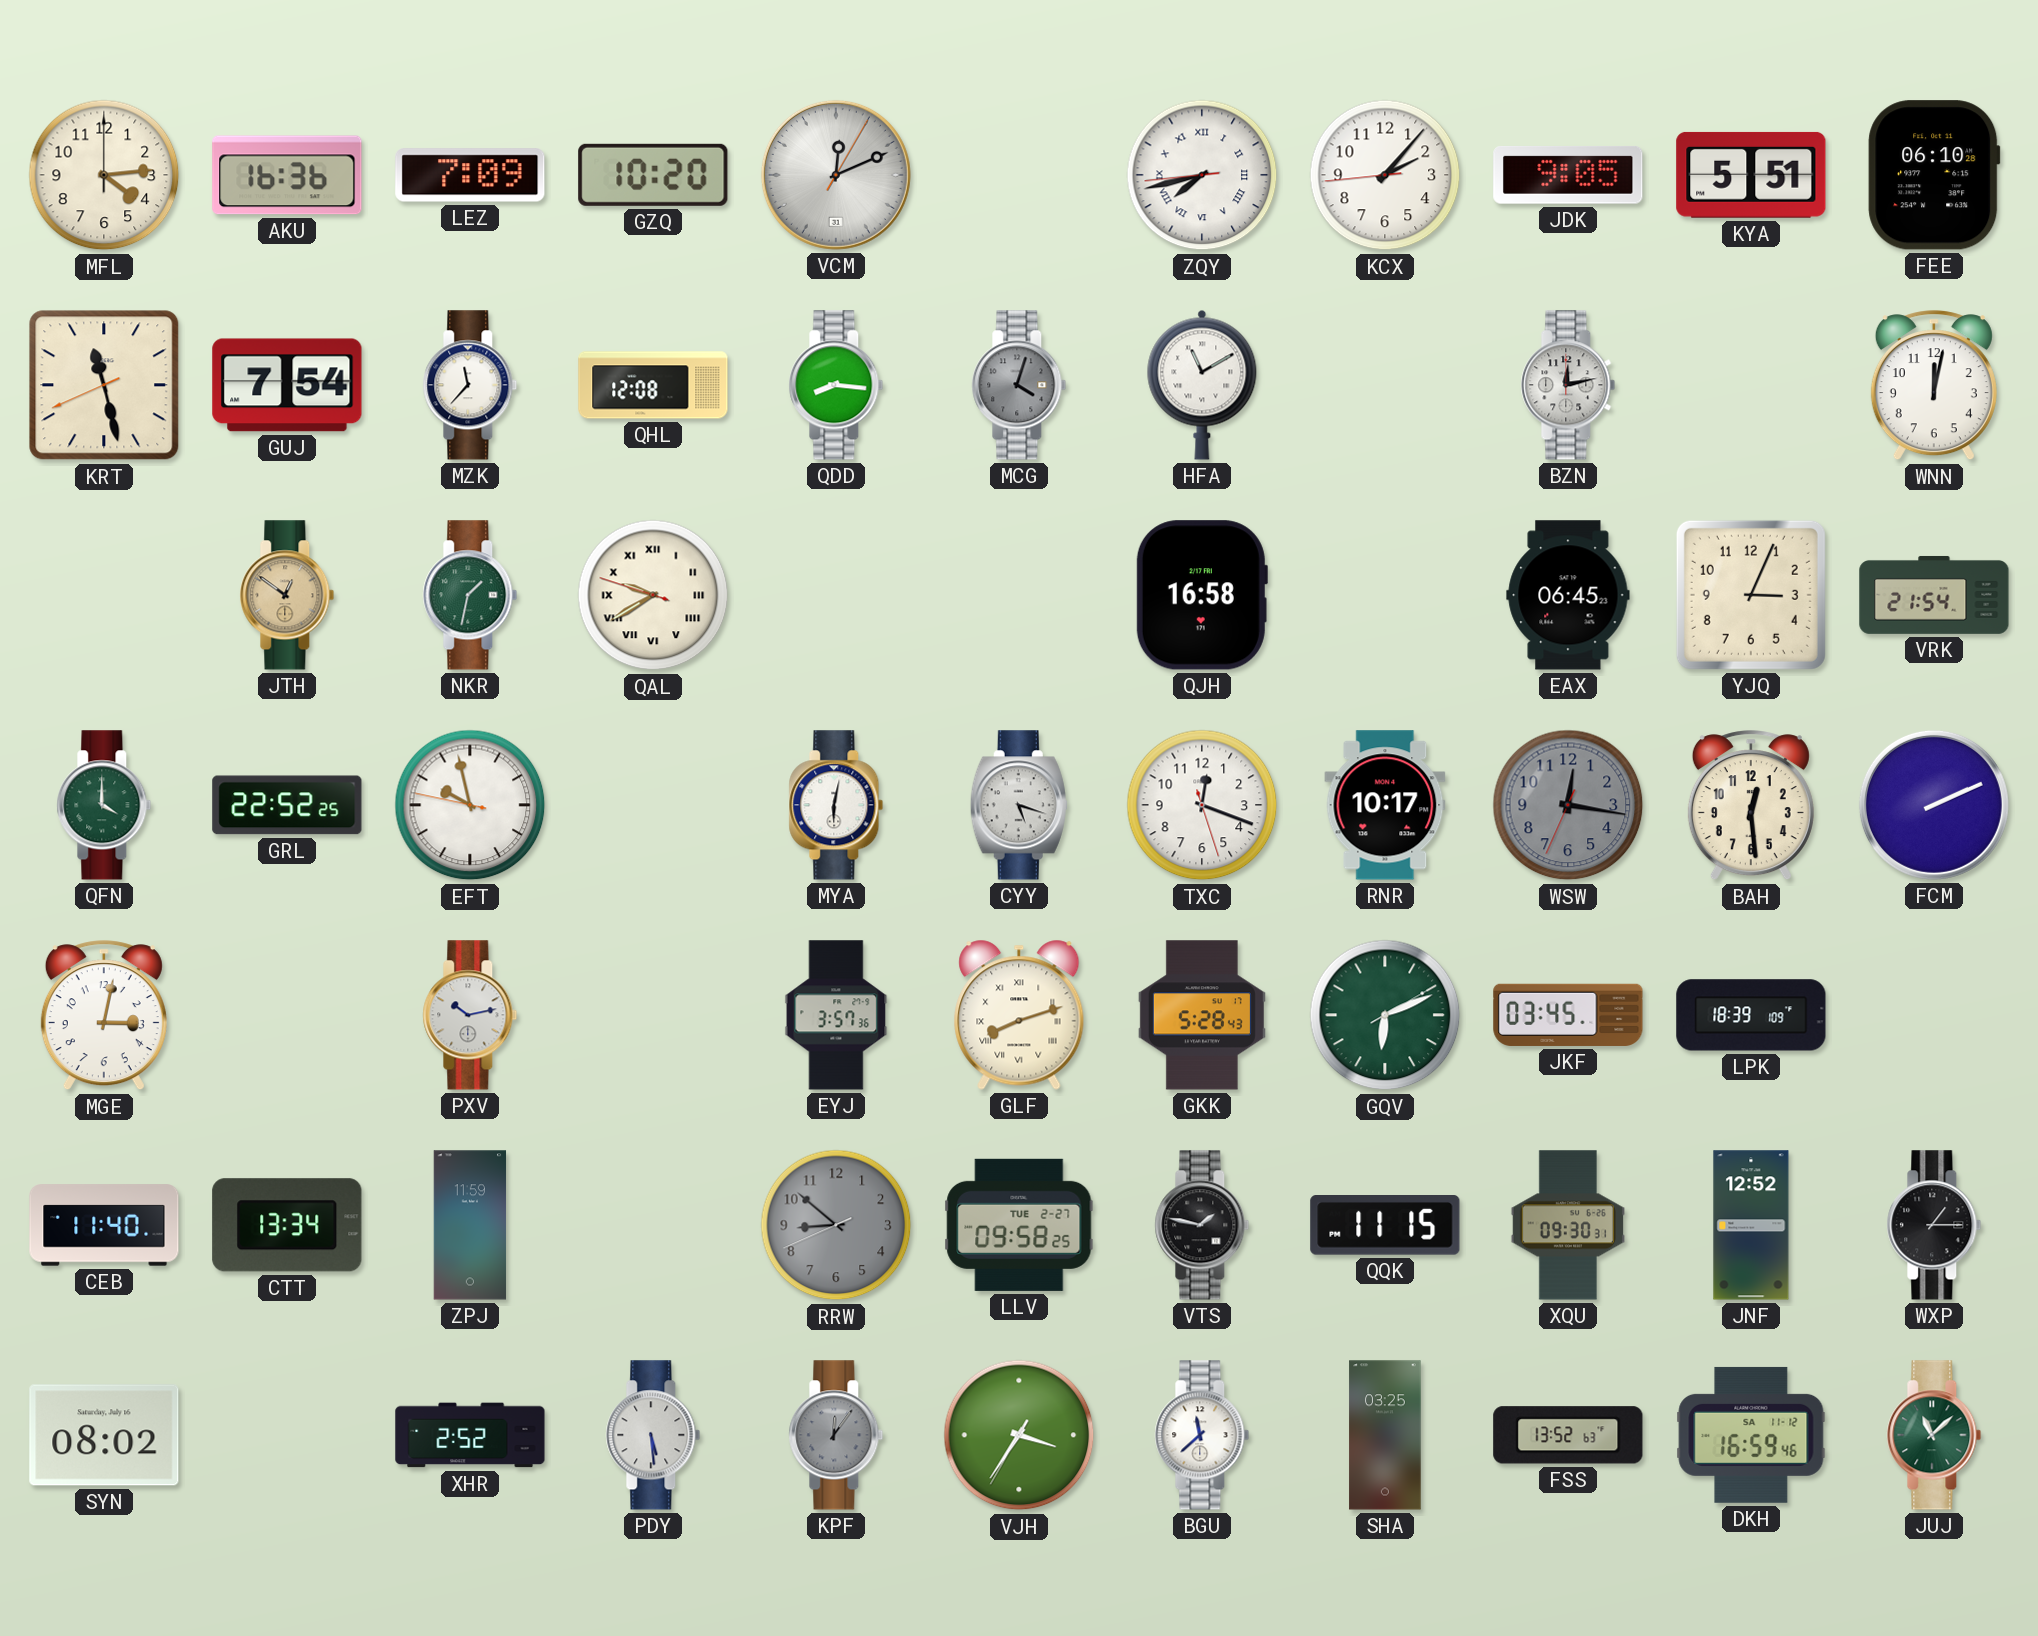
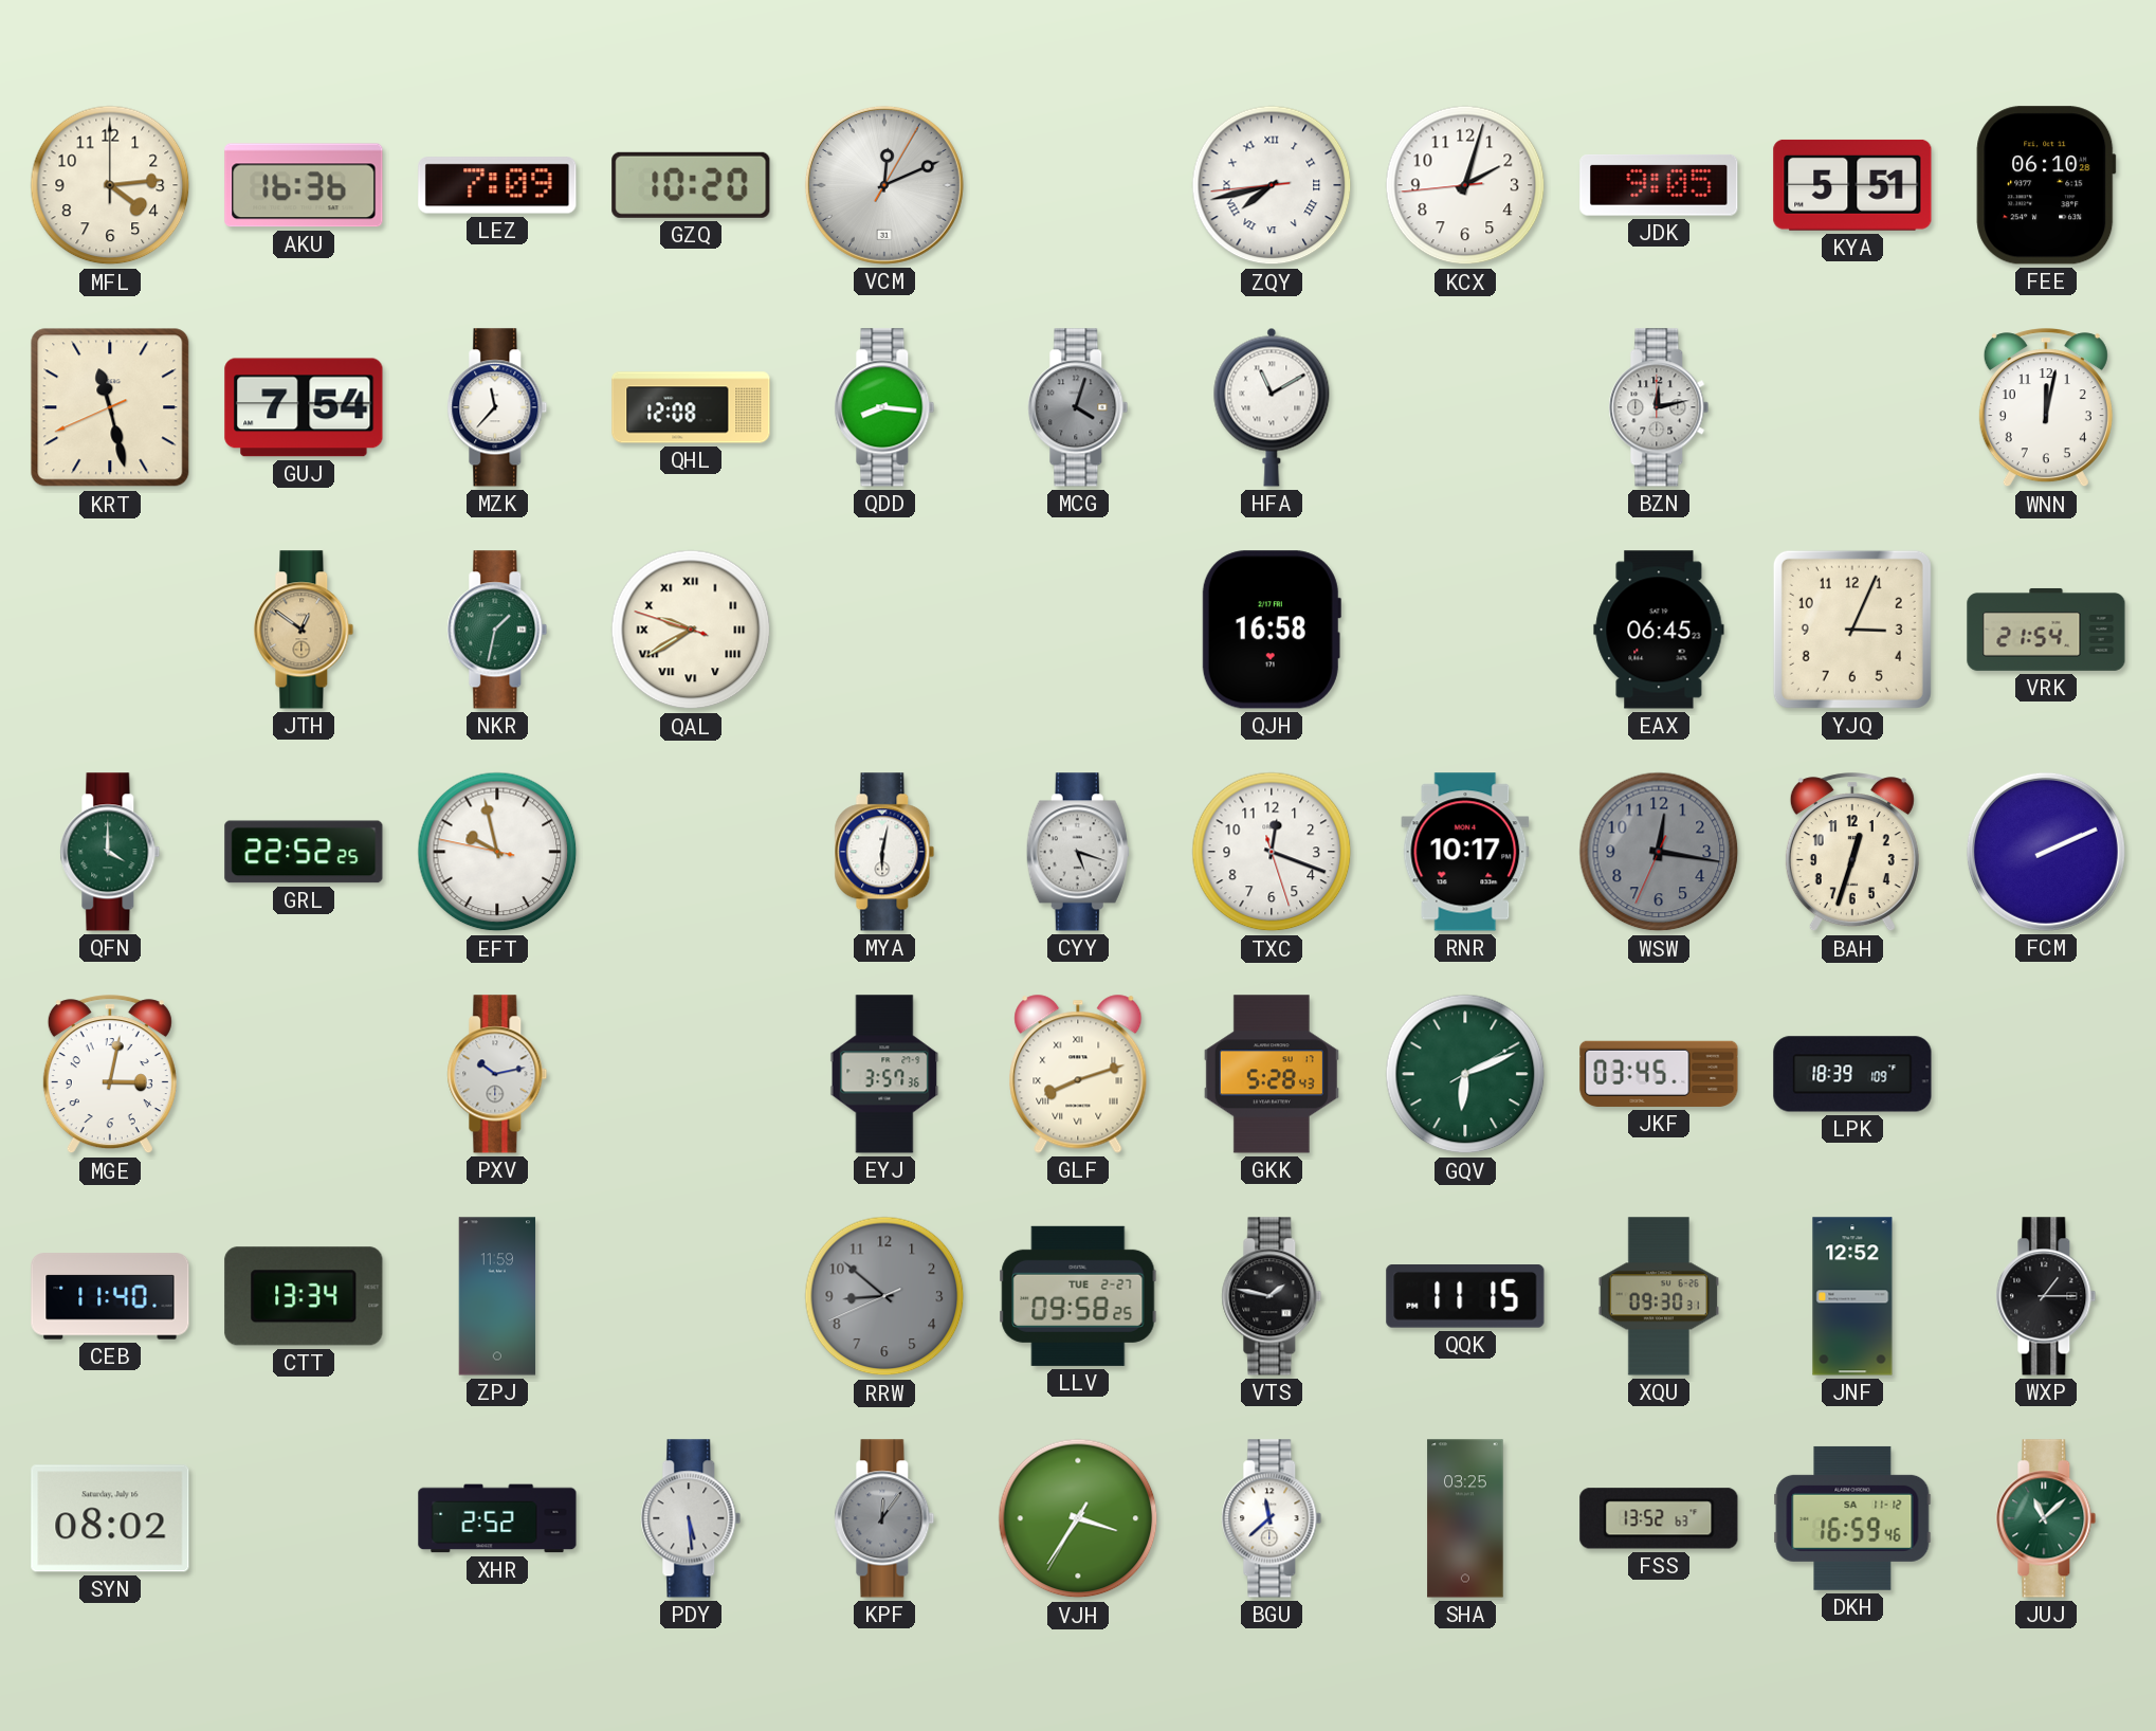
KCX: 2:06 -> 2:02
BAH: 12:29 -> 12:33
